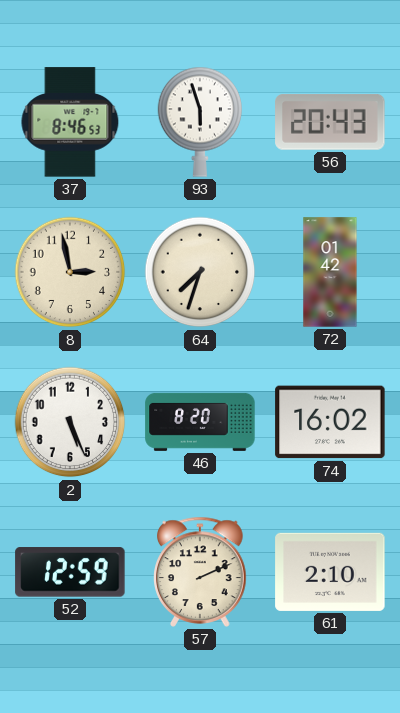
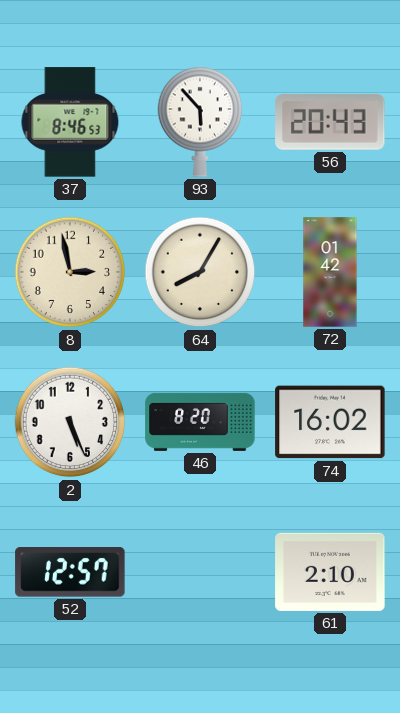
93: 5:57 -> 5:53
64: 7:33 -> 8:05
52: 12:59 -> 12:57
57: 2:11 -> none
